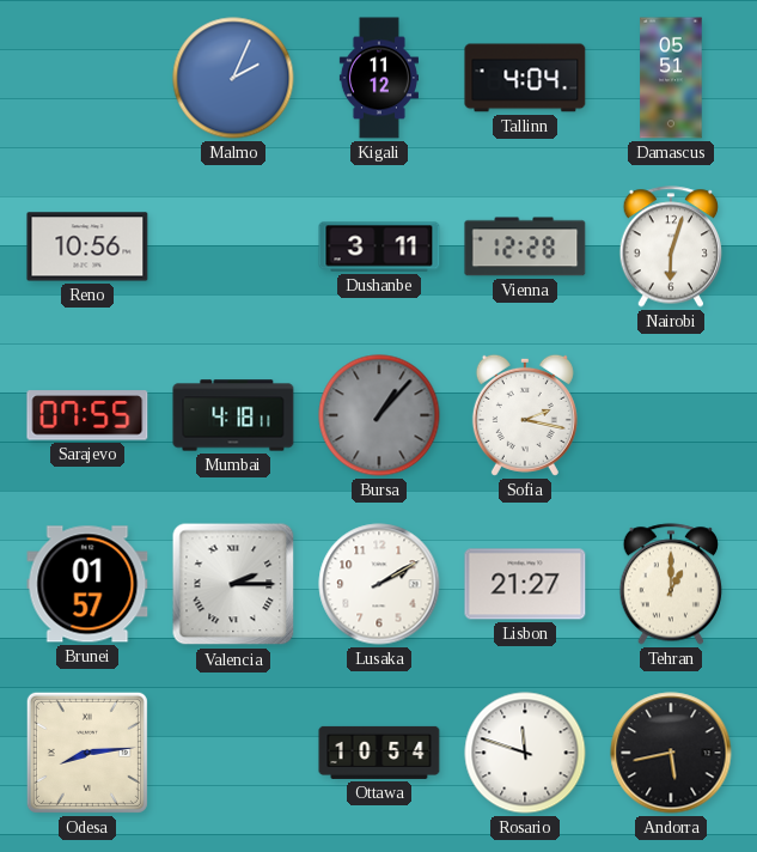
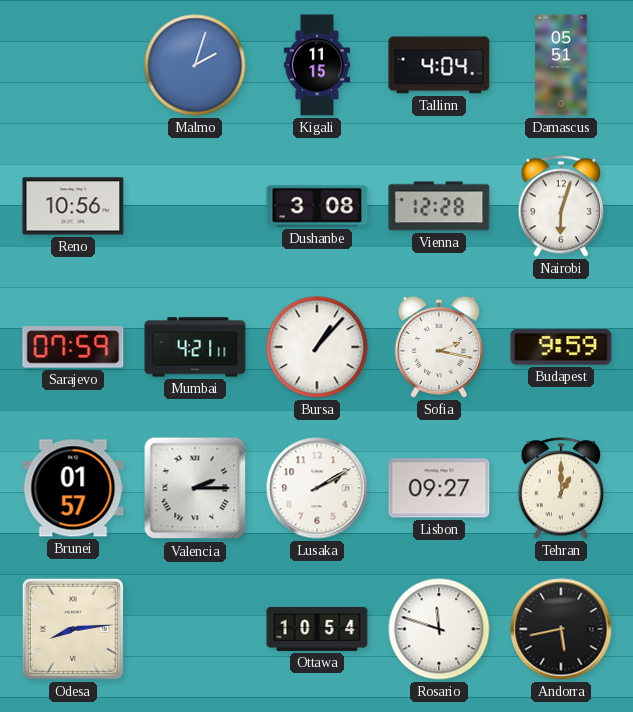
Malmo: 2:04 -> 2:03
Kigali: 11:12 -> 11:15
Dushanbe: 3:11 -> 3:08
Sarajevo: 07:55 -> 07:59
Mumbai: 4:18 -> 4:21
Bursa dial: grey -> white
Budapest: none -> 9:59
Lisbon: 21:27 -> 09:27
